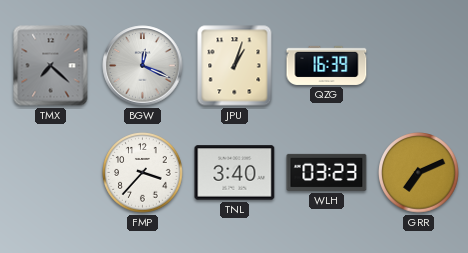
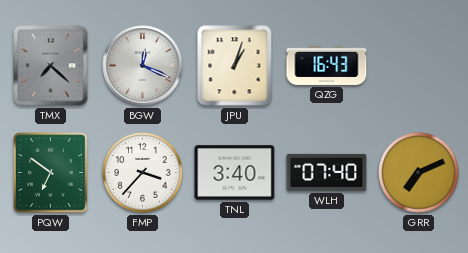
QZG: 16:39 -> 16:43
PQW: none -> 6:51
WLH: 03:23 -> 07:40
